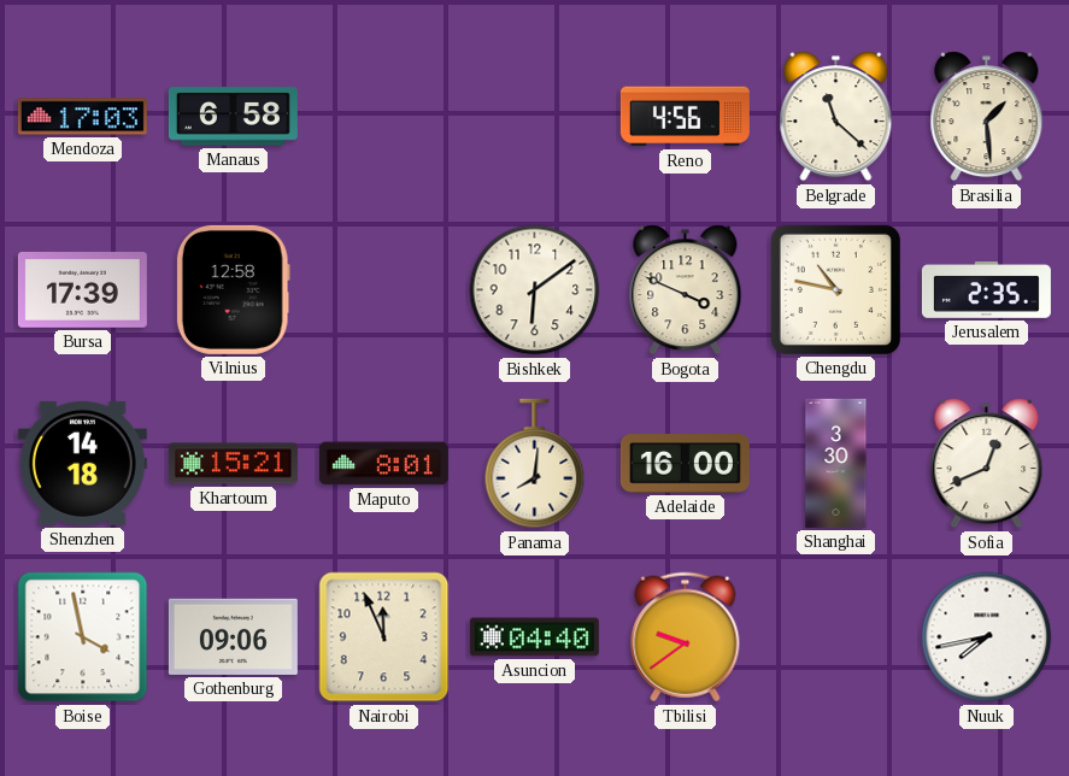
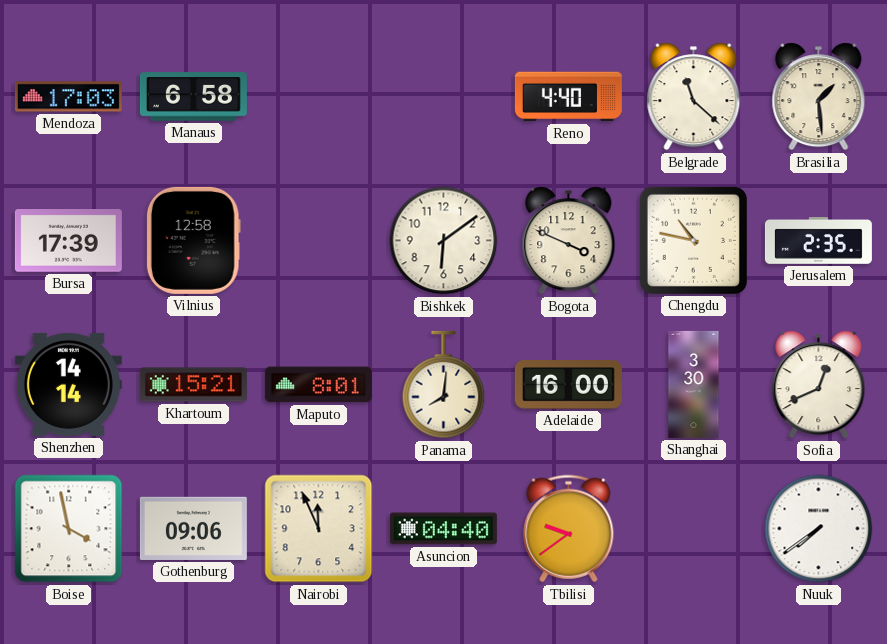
Reno: 4:56 -> 4:40
Shenzhen: 14:18 -> 14:14
Nuuk: 7:43 -> 7:39
